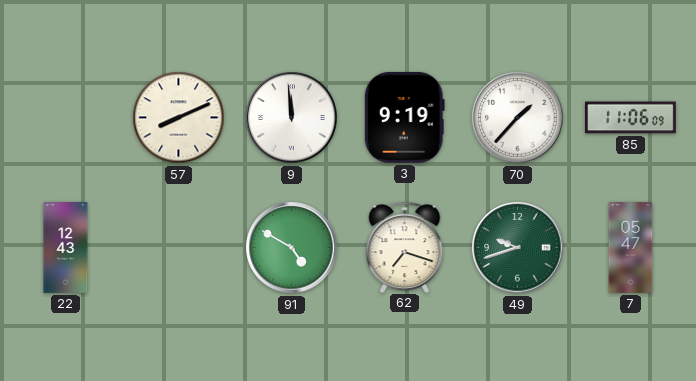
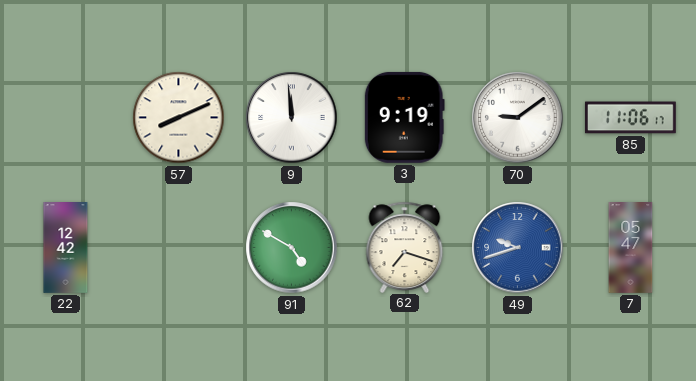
70: 1:37 -> 9:09
85: 11:06:09 -> 11:06:17
22: 12:43 -> 12:42
49 dial: green -> blue
